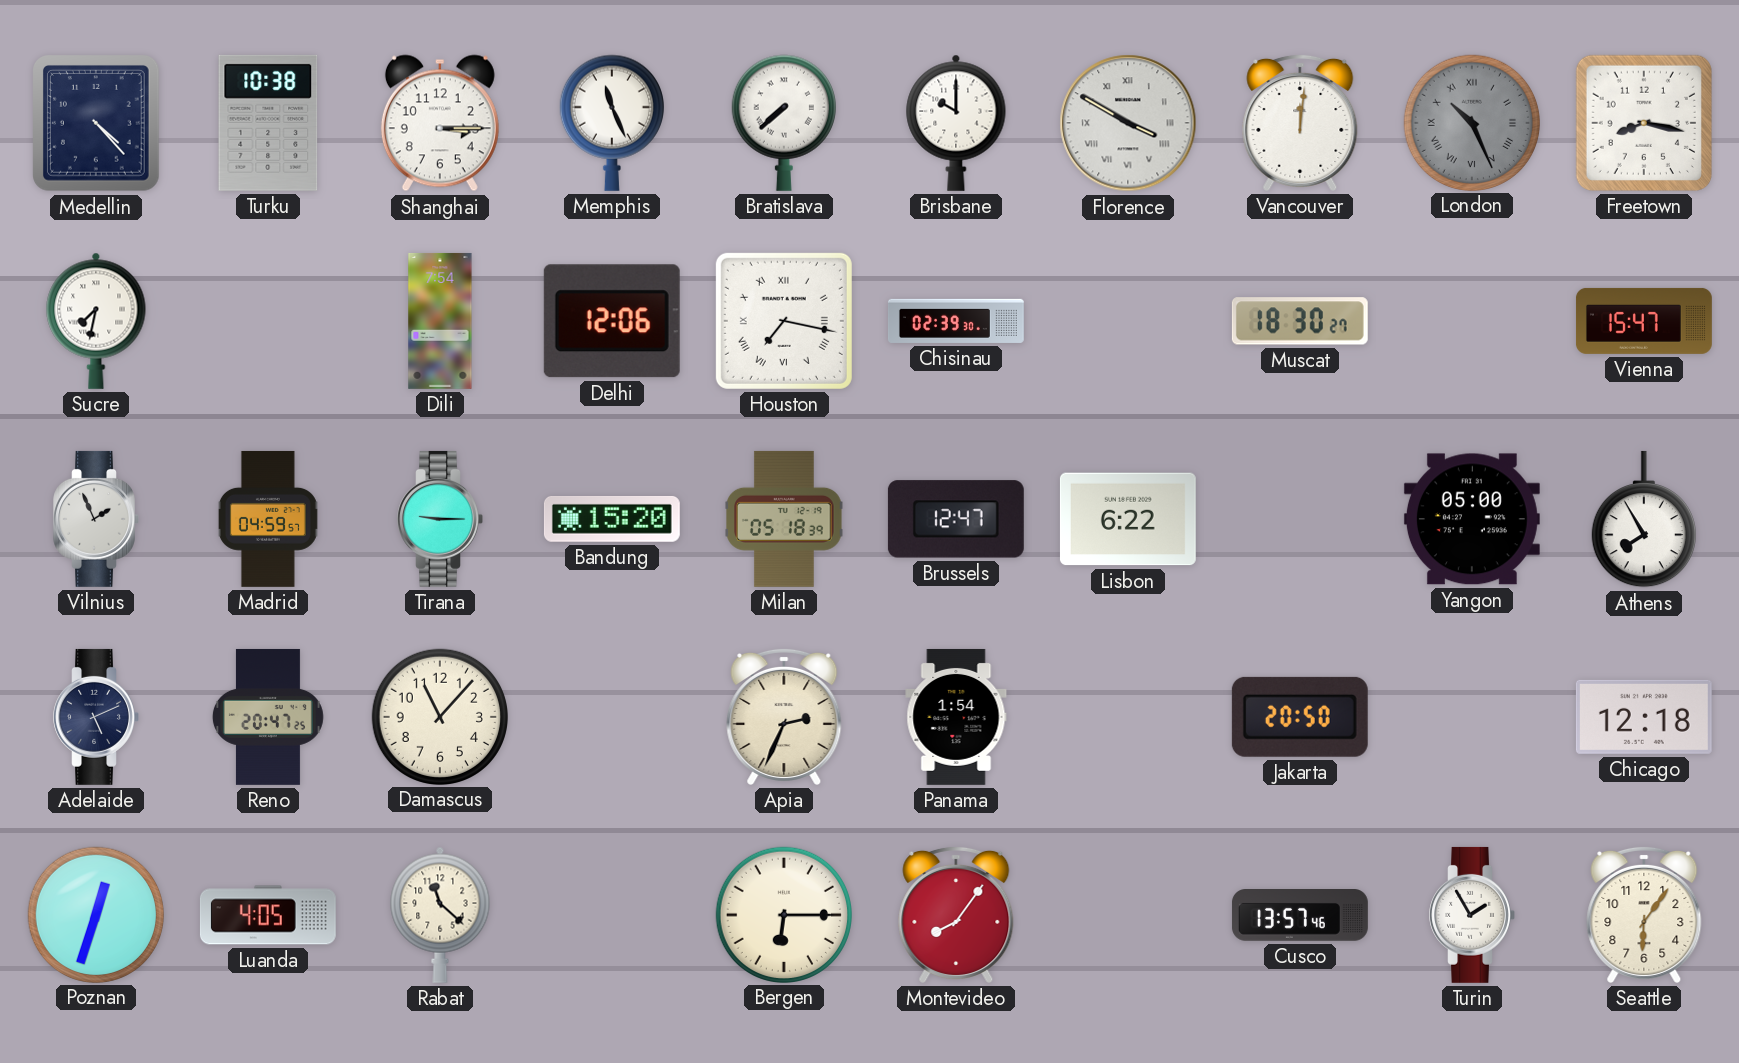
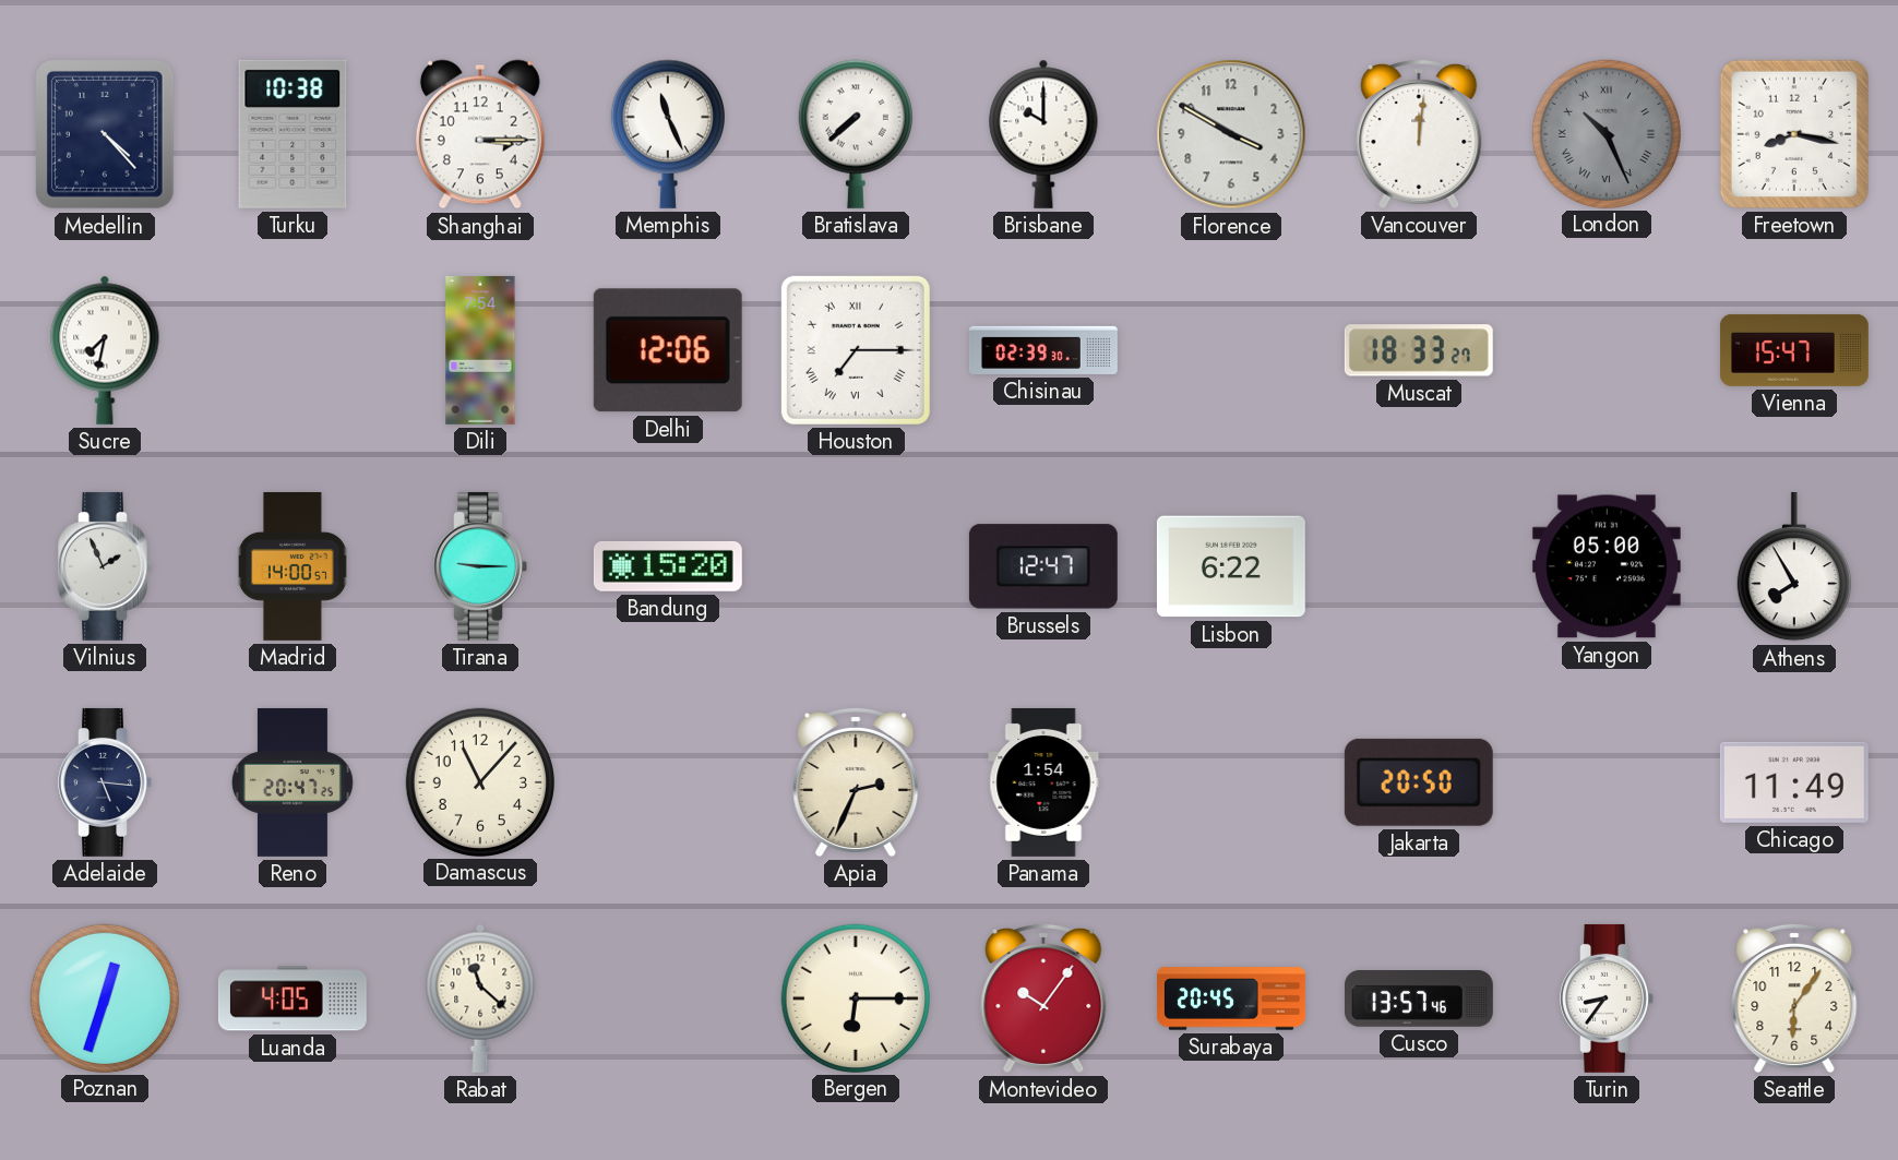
Florence numerals: Roman -> Arabic
Houston: 7:17 -> 7:15
Muscat: 18:30 -> 18:33
Madrid: 04:59 -> 14:00
Milan: 05:18 -> none
Adelaide: 5:11 -> 5:16
Chicago: 12:18 -> 11:49
Montevideo: 8:06 -> 10:06
Surabaya: none -> 20:45
Turin: 1:55 -> 8:36
